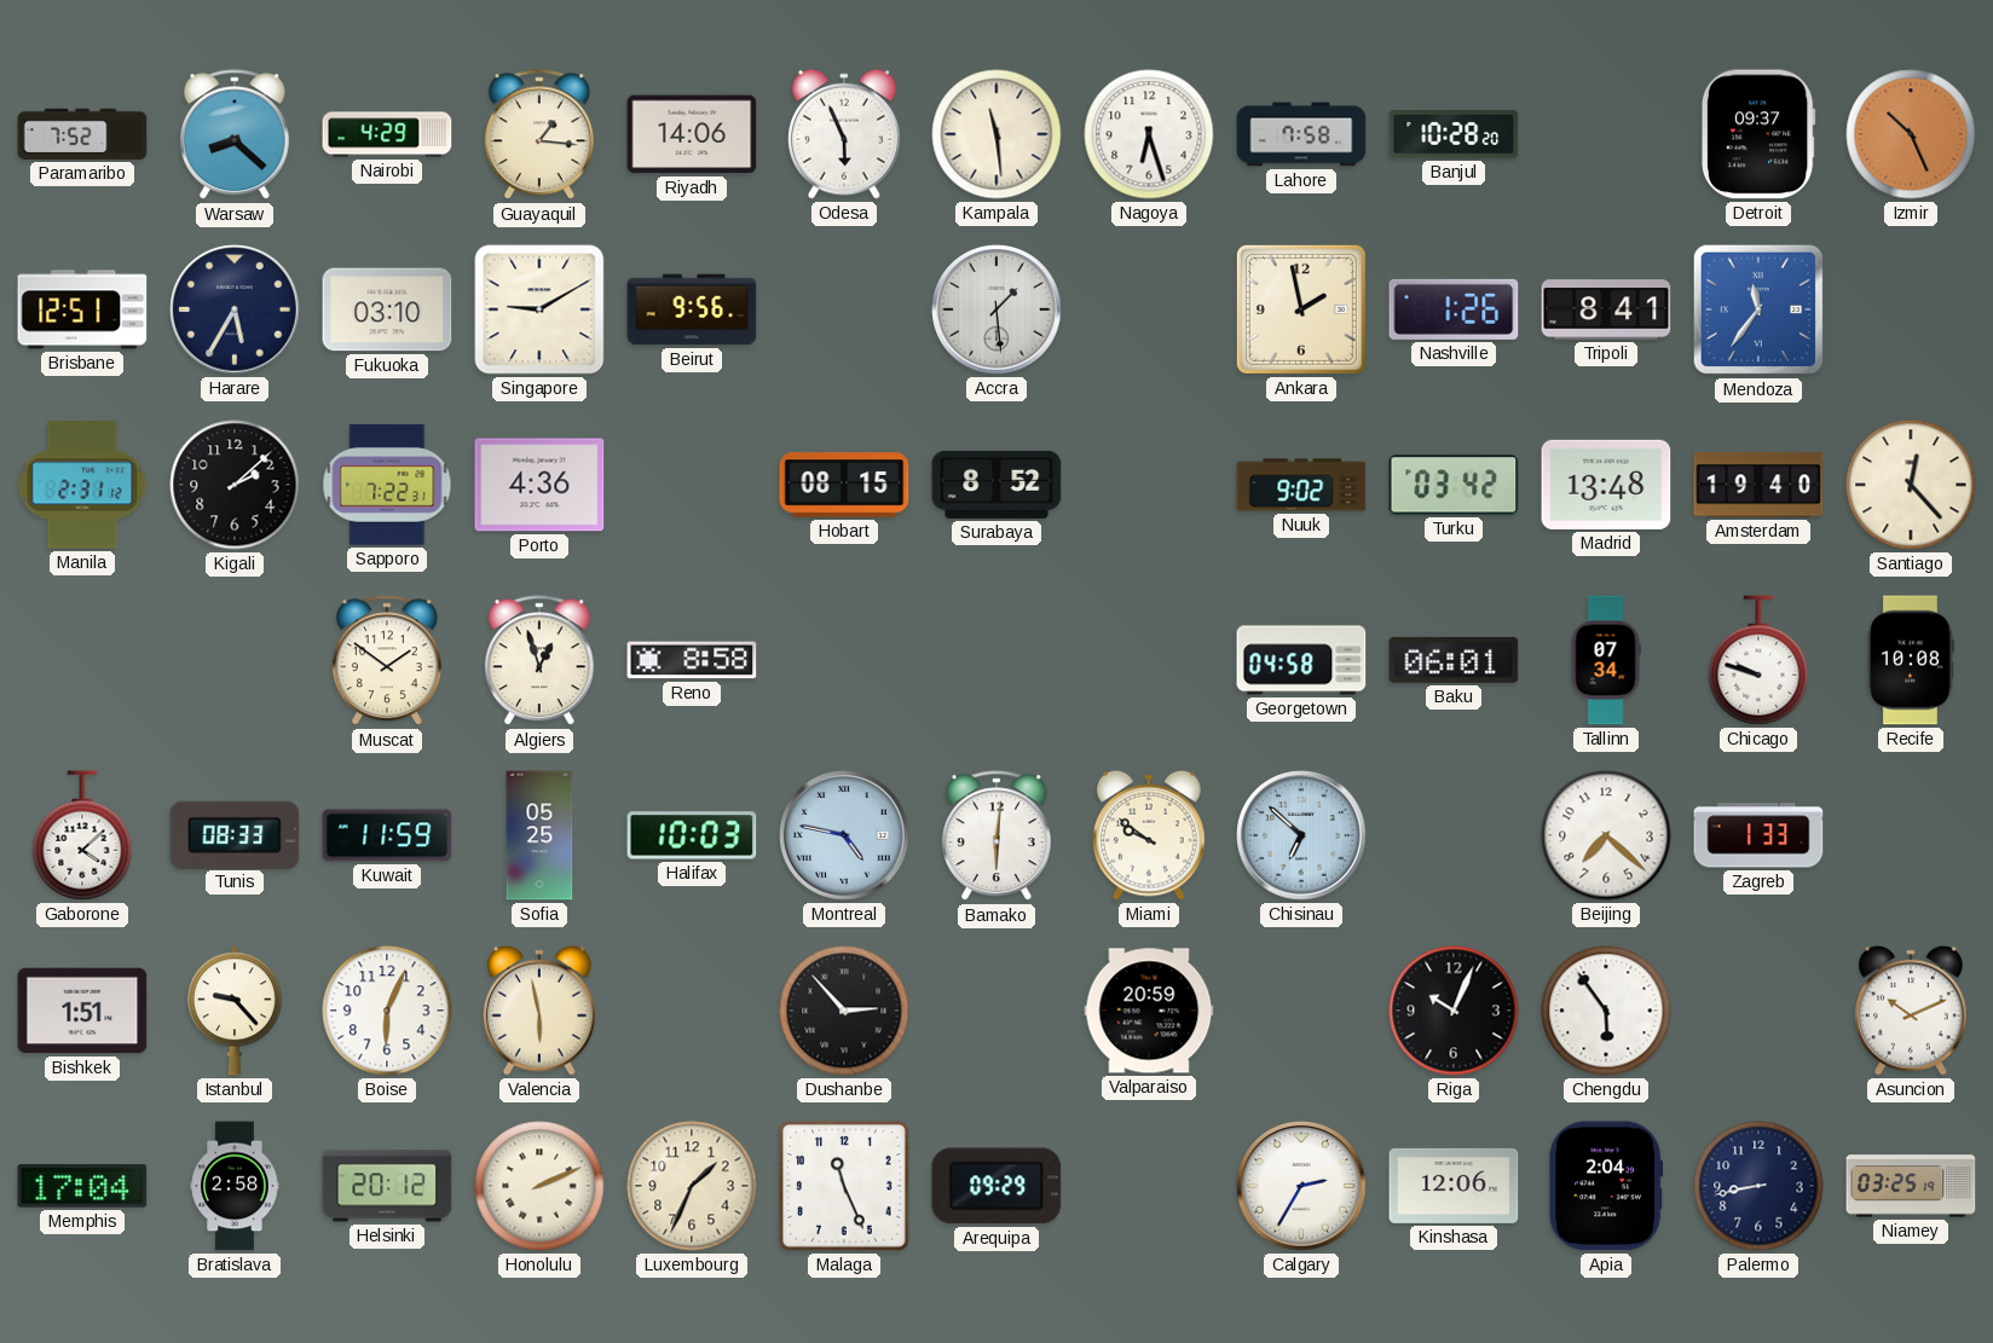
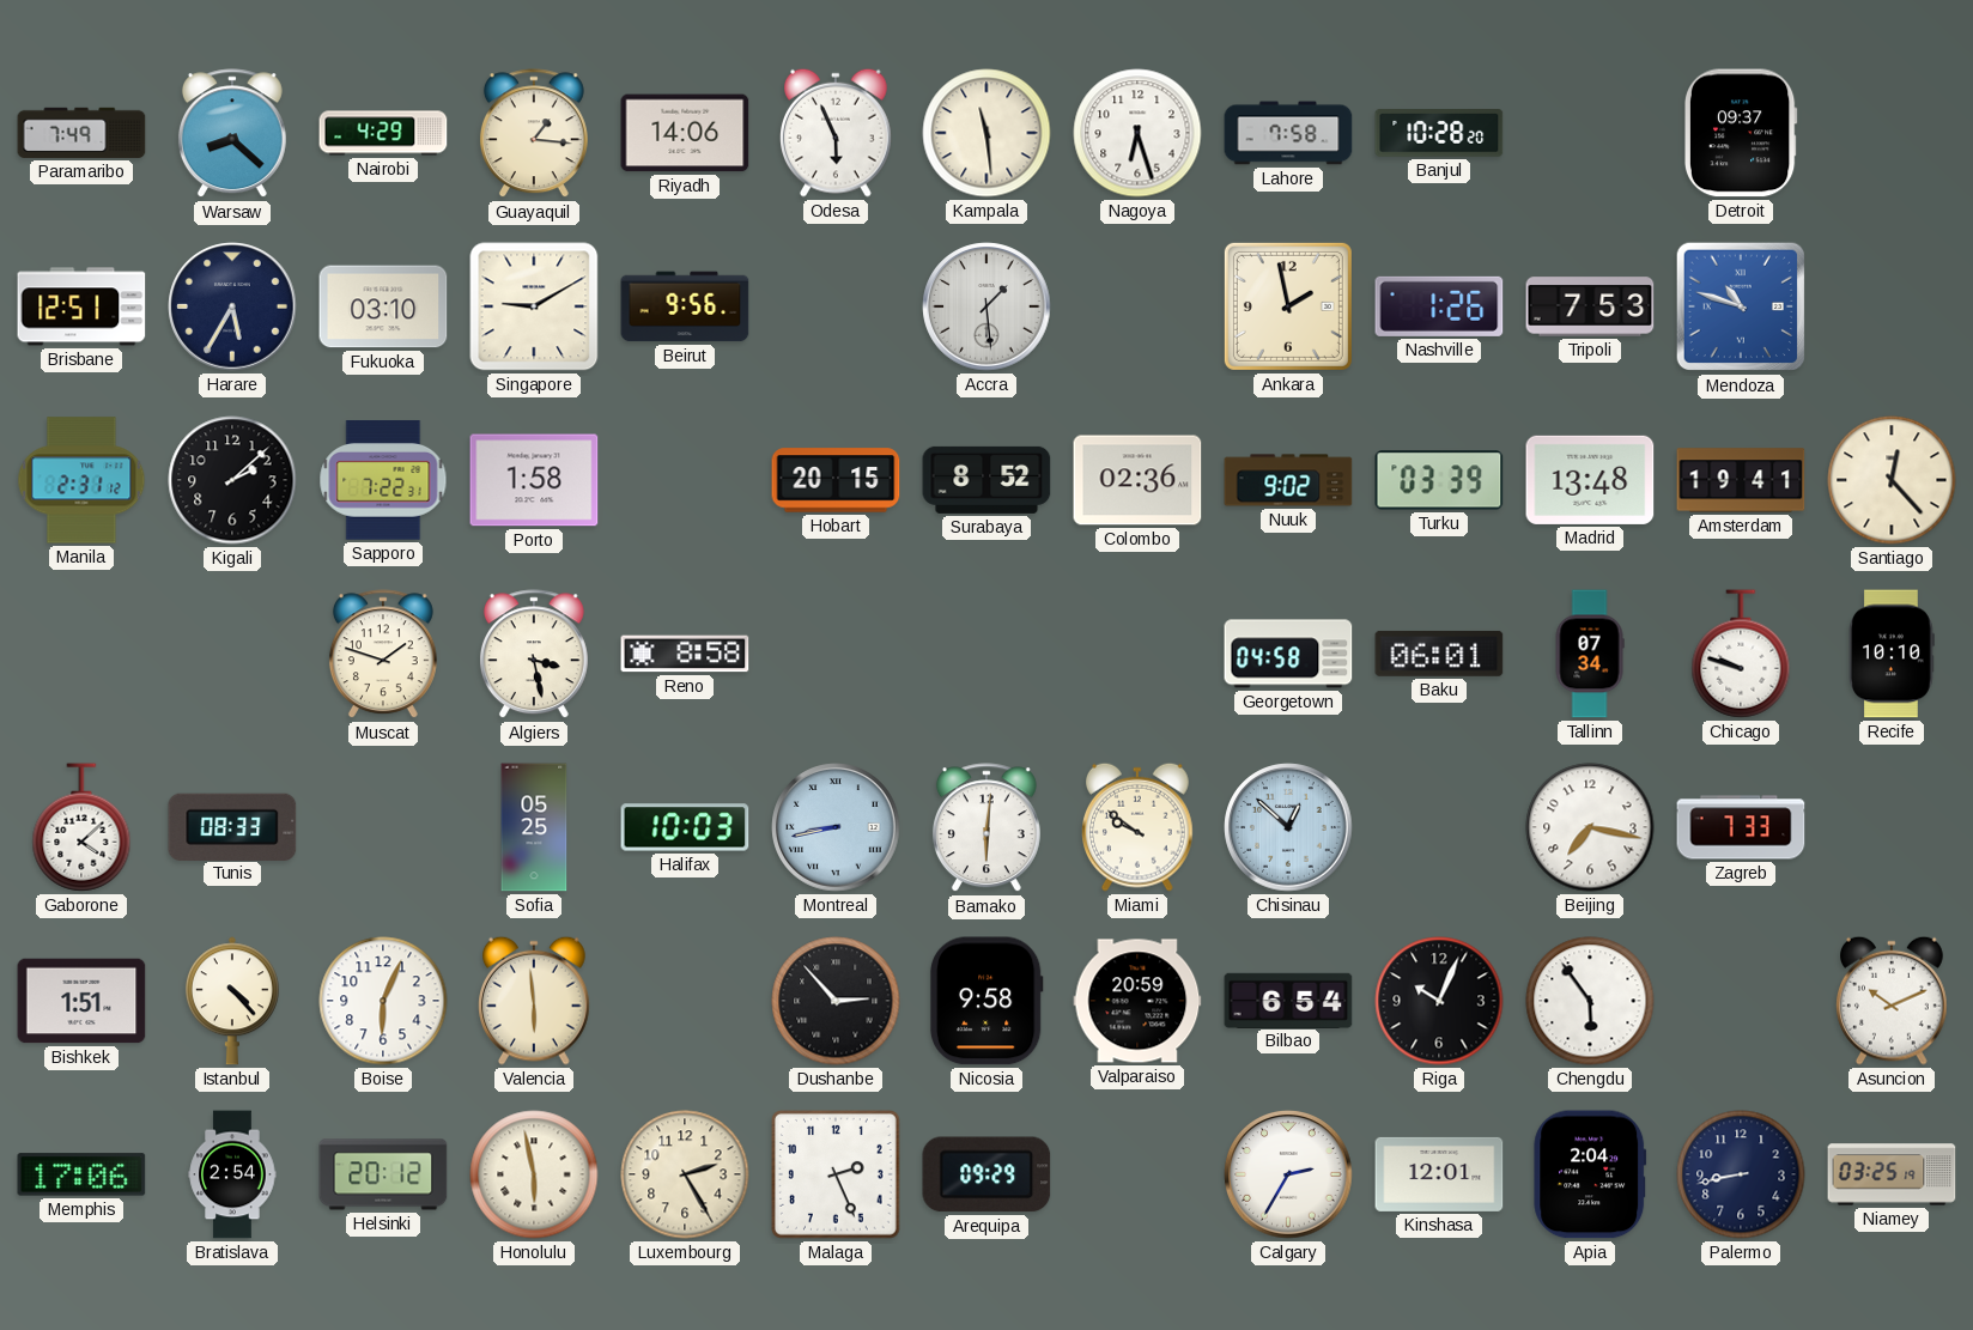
Paramaribo: 7:52 -> 7:49
Izmir: 10:26 -> none
Tripoli: 8:41 -> 7:53
Mendoza: 11:36 -> 10:48
Porto: 4:36 -> 1:58
Hobart: 08:15 -> 20:15
Colombo: none -> 02:36
Turku: 03:42 -> 03:39
Amsterdam: 19:40 -> 19:41
Muscat: 1:51 -> 1:48
Algiers: 12:57 -> 3:28
Recife: 10:08 -> 10:10
Kuwait: 11:59 -> none
Montreal: 4:47 -> 8:43
Chisinau: 6:52 -> 12:52
Beijing: 7:22 -> 7:17
Zagreb: 1:33 -> 7:33
Istanbul: 9:23 -> 4:23
Valencia: 5:58 -> 5:59
Nicosia: none -> 9:58
Bilbao: none -> 6:54
Memphis: 17:04 -> 17:06
Bratislava: 2:58 -> 2:54
Honolulu: 2:11 -> 5:58
Luxembourg: 1:34 -> 2:25
Malaga: 11:26 -> 2:26
Kinshasa: 12:06 -> 12:01
